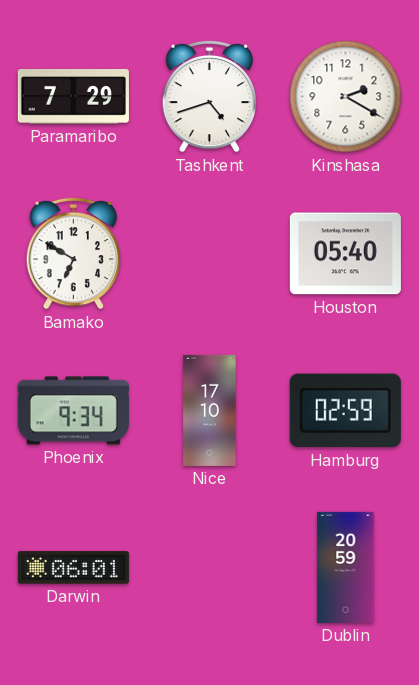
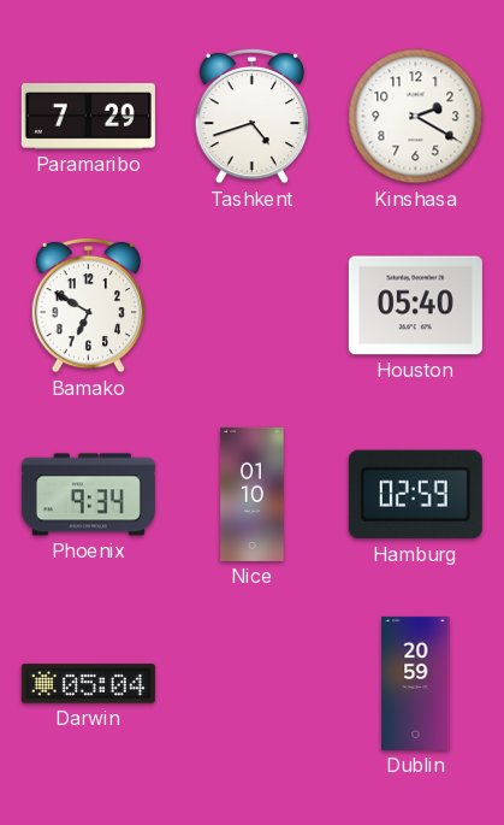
Nice: 17:10 -> 01:10
Darwin: 06:01 -> 05:04
